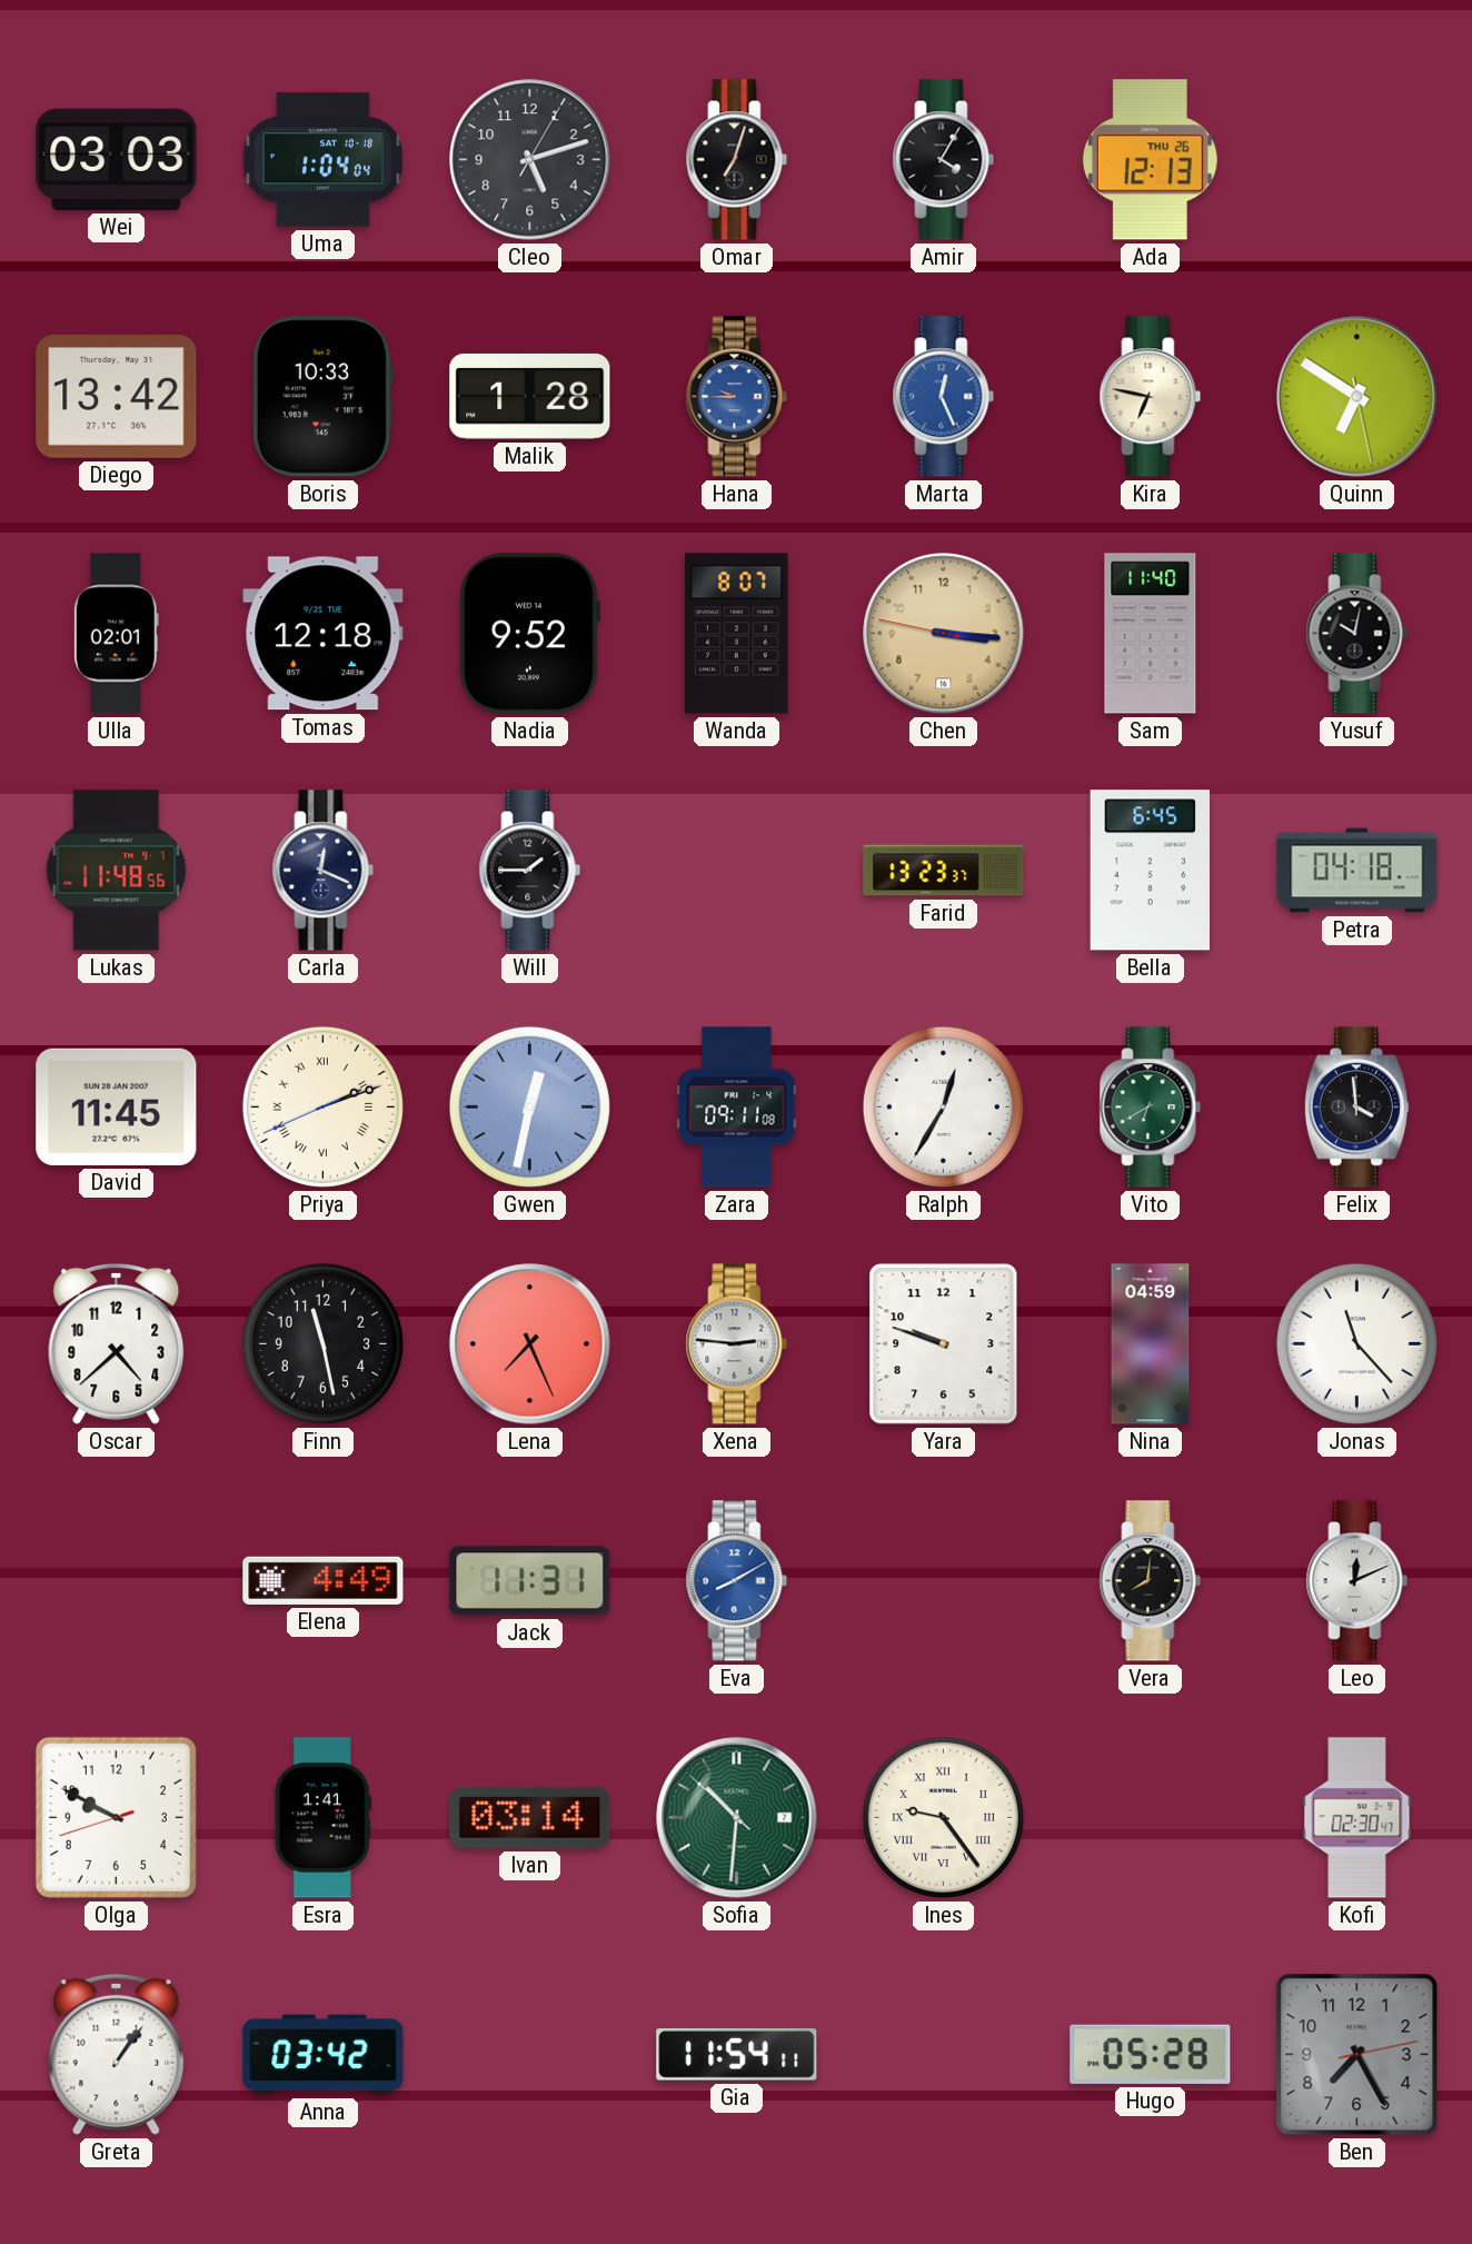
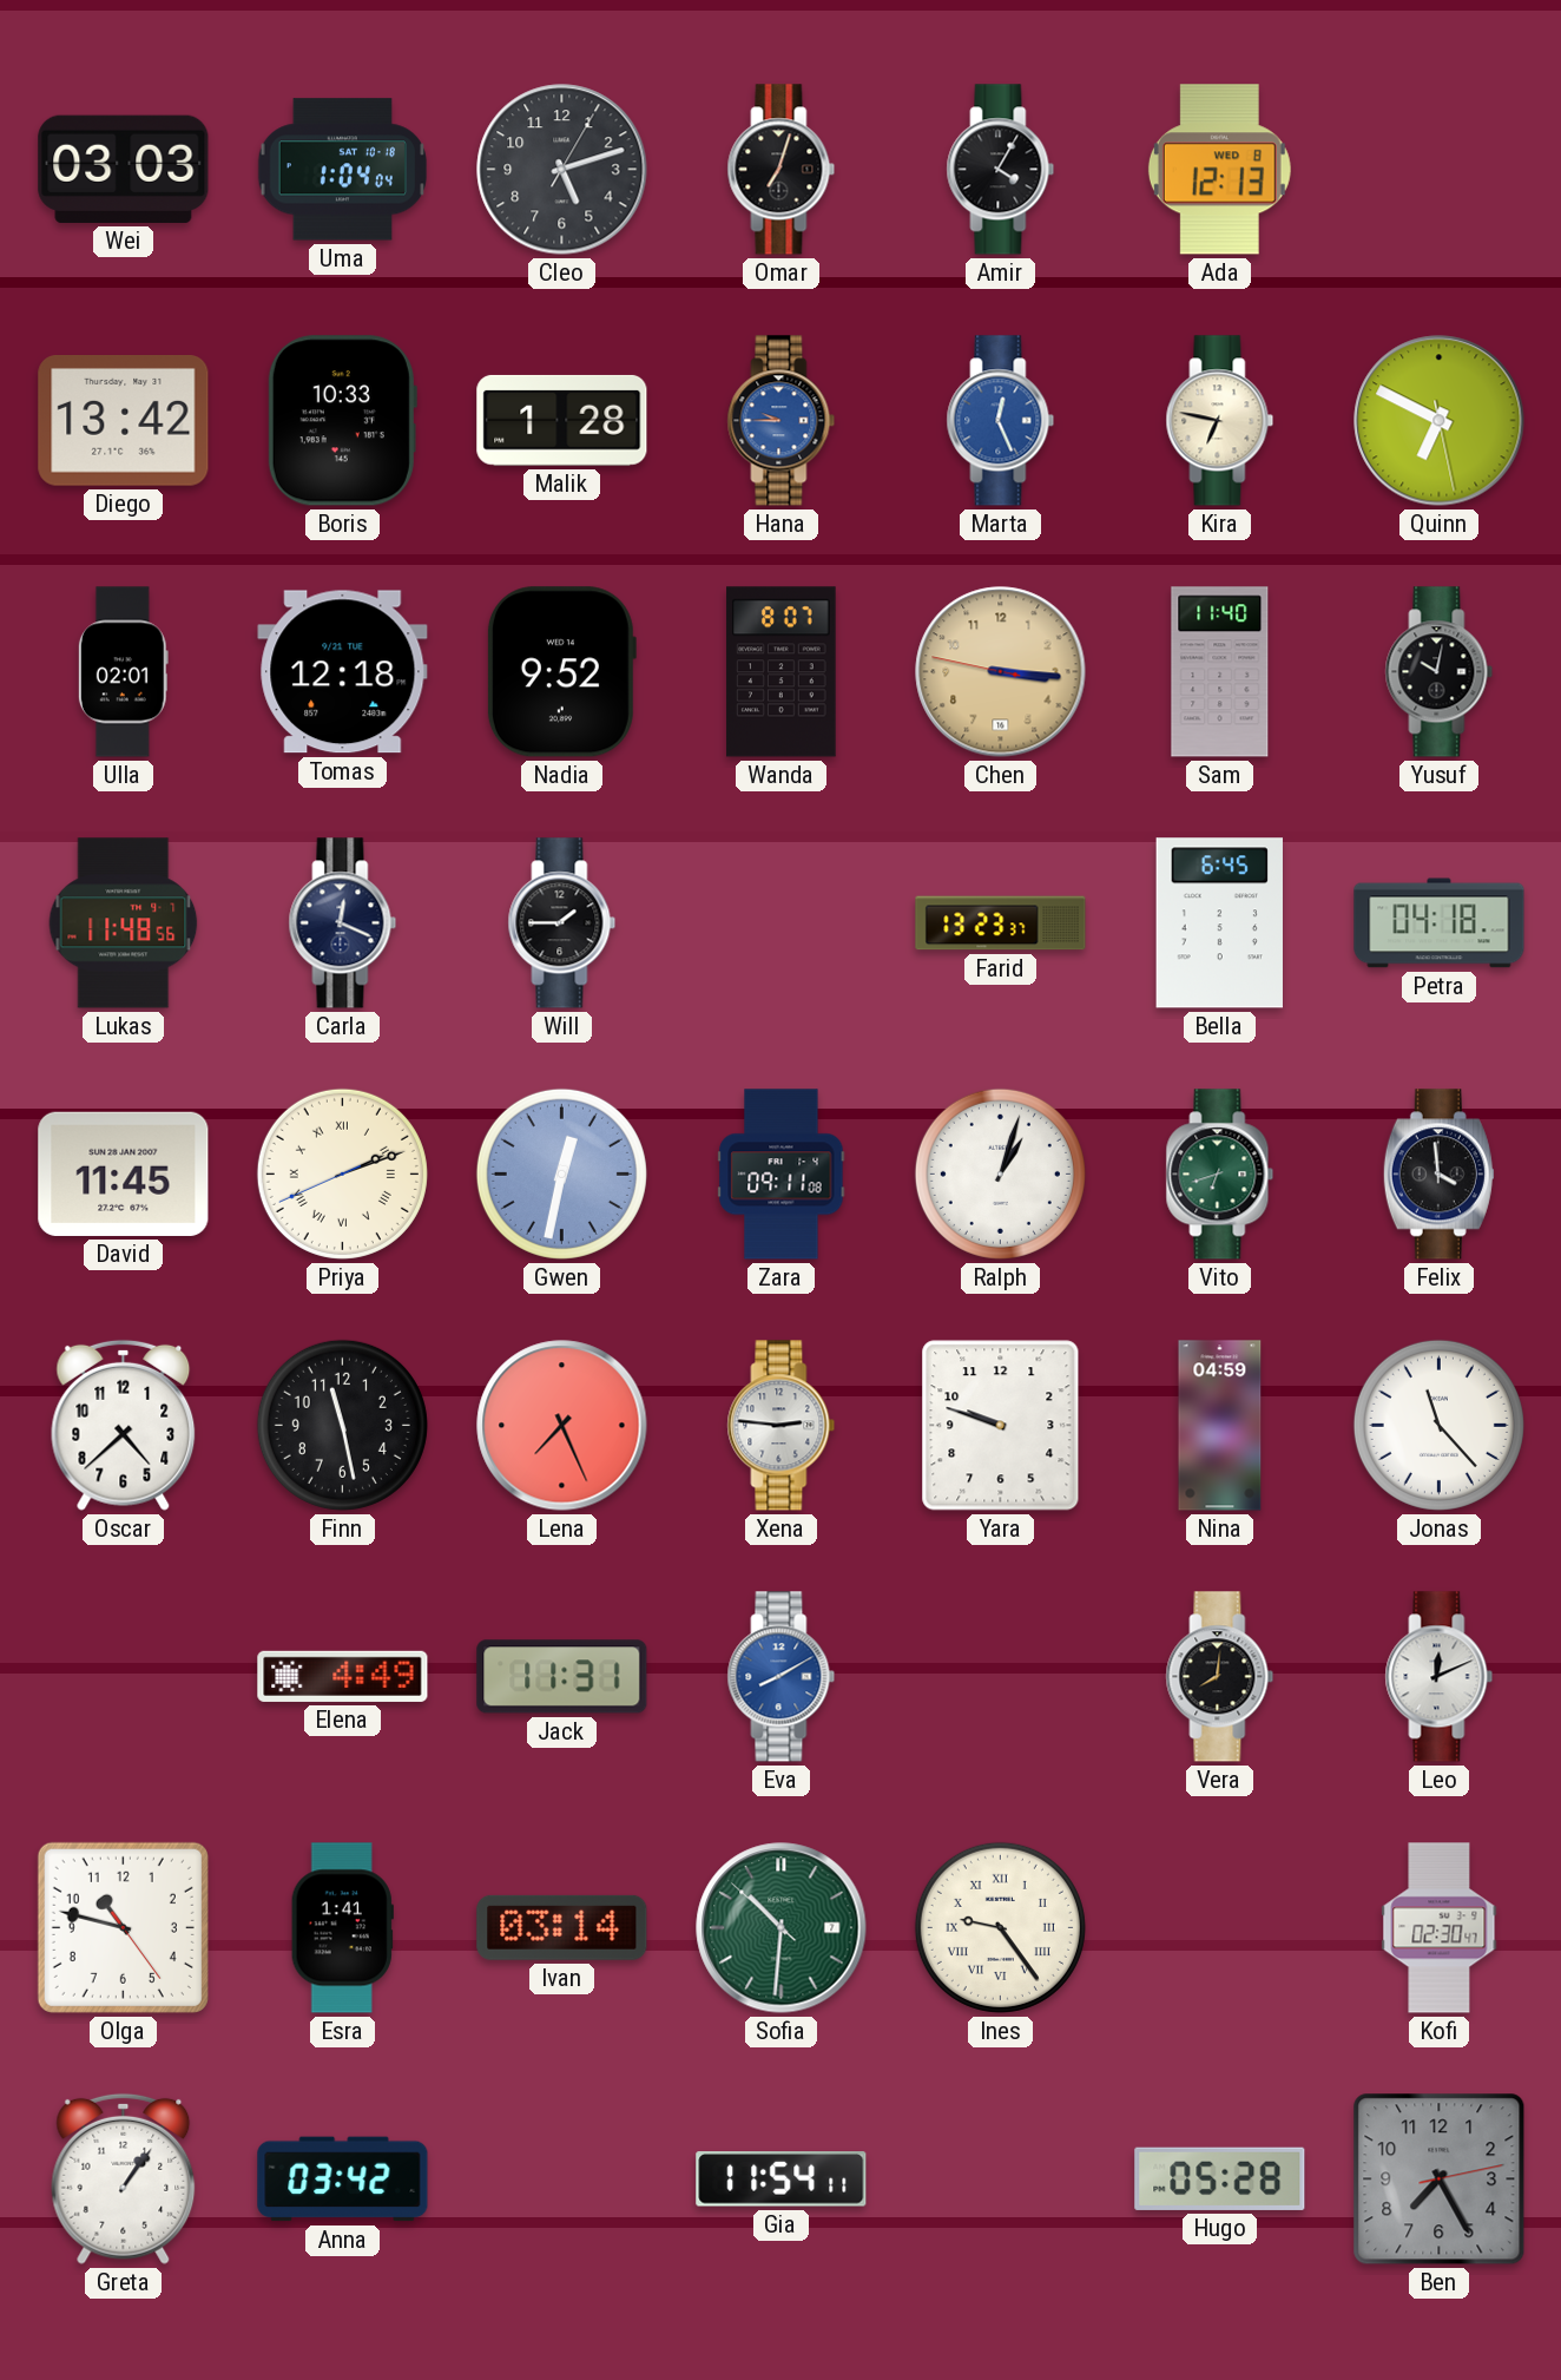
Ada date: THU 26 -> WED 8
Quinn: 6:50 -> 6:49
Ralph: 12:35 -> 1:03
Vito: 6:40 -> 6:42
Olga: 9:49 -> 10:47
